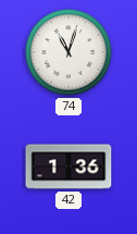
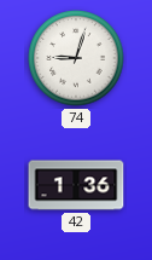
74: 11:03 -> 9:03
